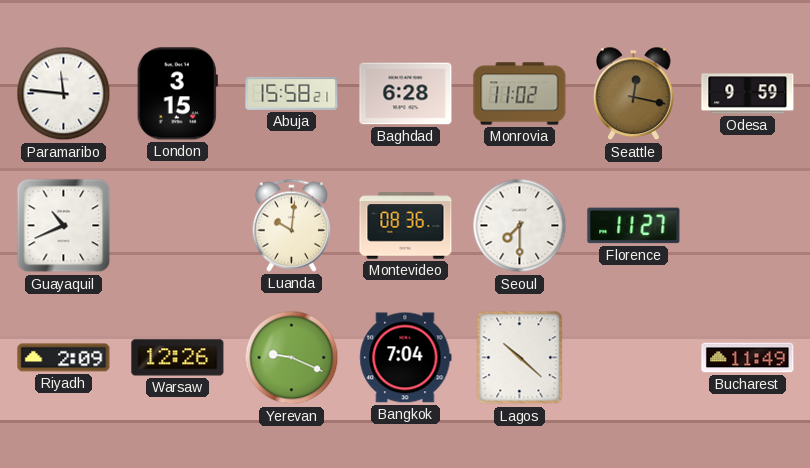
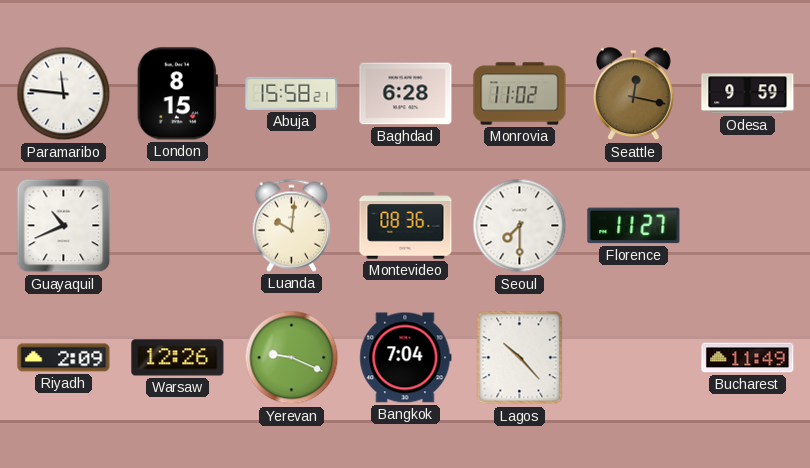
London: 3:15 -> 8:15
Lagos: 10:22 -> 10:23
